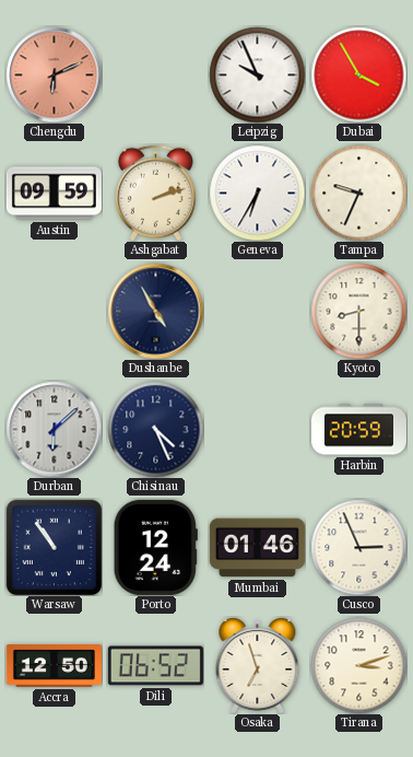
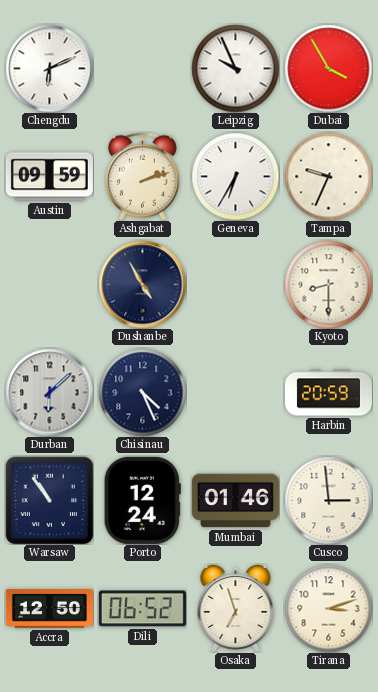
Chengdu dial: salmon -> white
Cusco: 2:56 -> 2:59
